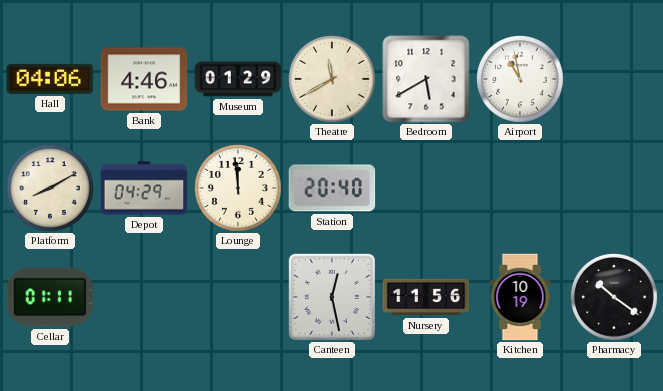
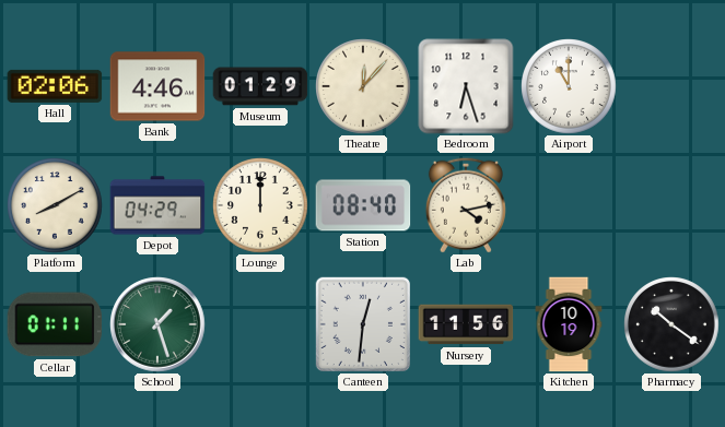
Hall: 04:06 -> 02:06
Theatre: 11:40 -> 12:07
Bedroom: 5:40 -> 6:27
Airport: 10:58 -> 11:00
Lounge: 11:59 -> 12:00
Station: 20:40 -> 08:40
Lab: none -> 4:13
School: none -> 1:27
Canteen: 12:28 -> 12:31
